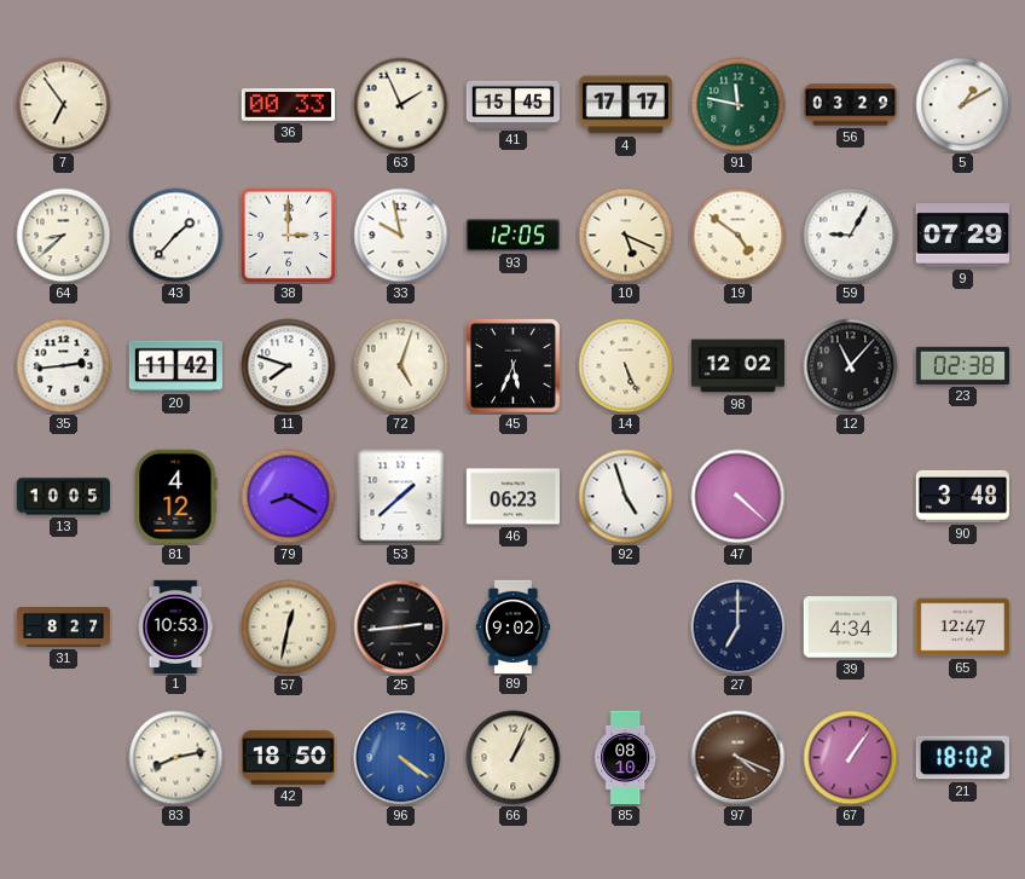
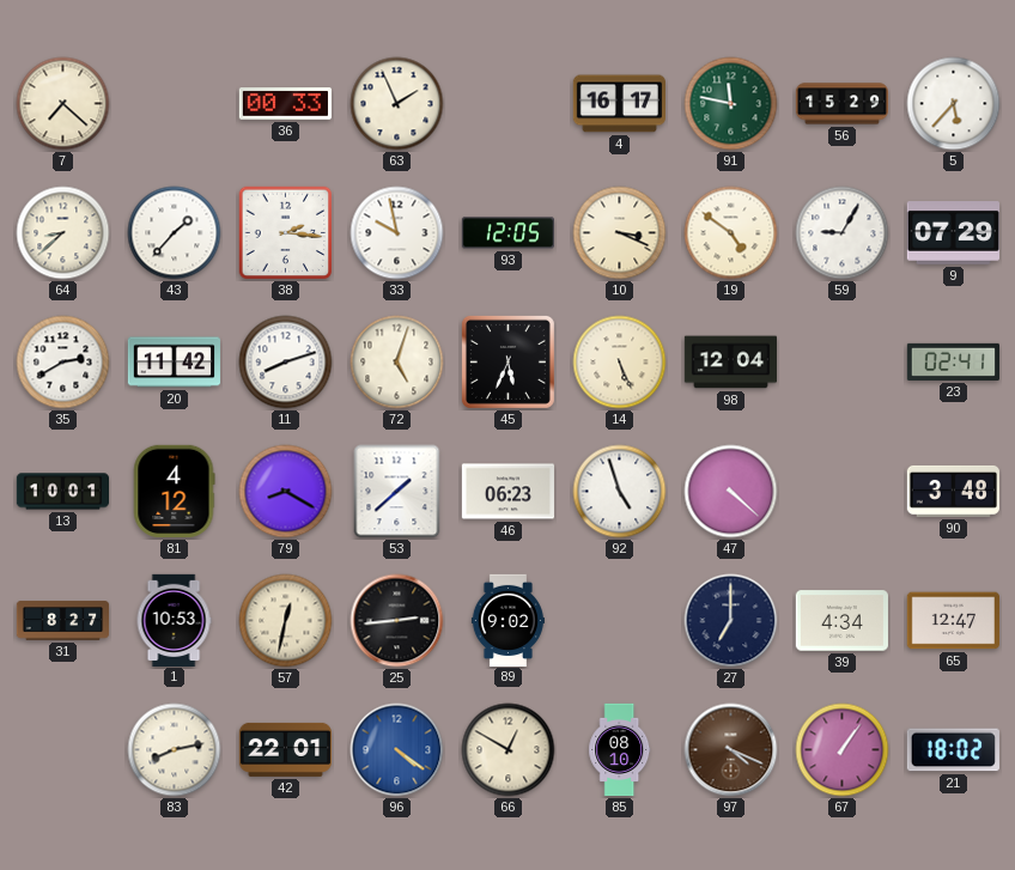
7: 6:54 -> 7:22
41: 15:45 -> none
4: 17:17 -> 16:17
56: 03:29 -> 15:29
5: 1:10 -> 5:37
38: 3:00 -> 2:16
10: 5:19 -> 3:19
35: 2:44 -> 2:40
11: 7:48 -> 8:12
98: 12:02 -> 12:04
12: 11:07 -> none
23: 02:38 -> 02:41
13: 10:05 -> 10:01
42: 18:50 -> 22:01
66: 1:04 -> 12:50
